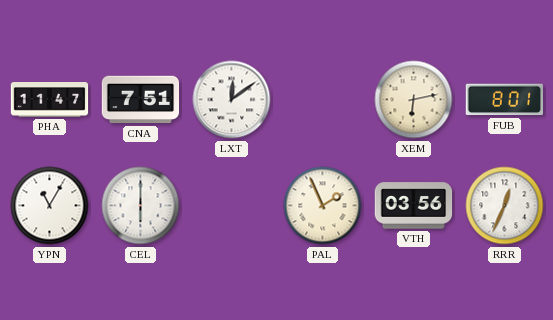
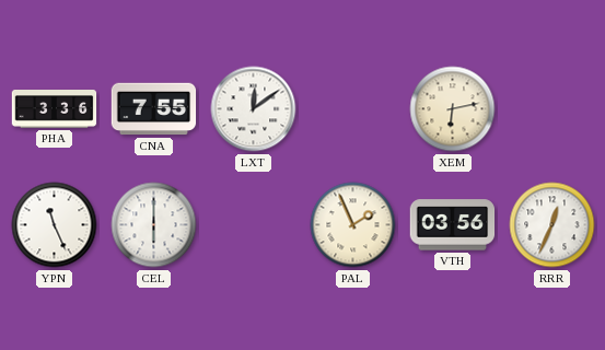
PHA: 11:47 -> 3:36
CNA: 7:51 -> 7:55
FUB: 8:01 -> none
YPN: 11:05 -> 11:26
